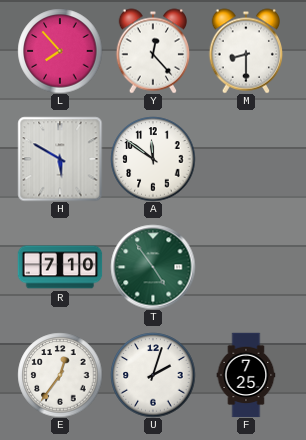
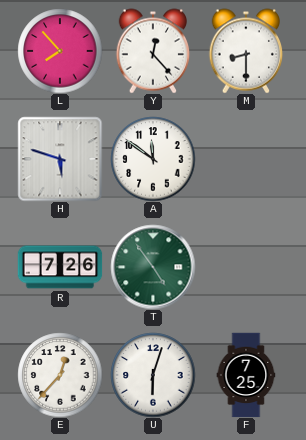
H: 5:50 -> 5:48
R: 7:10 -> 7:26
E: 12:36 -> 12:37
U: 2:03 -> 6:03
